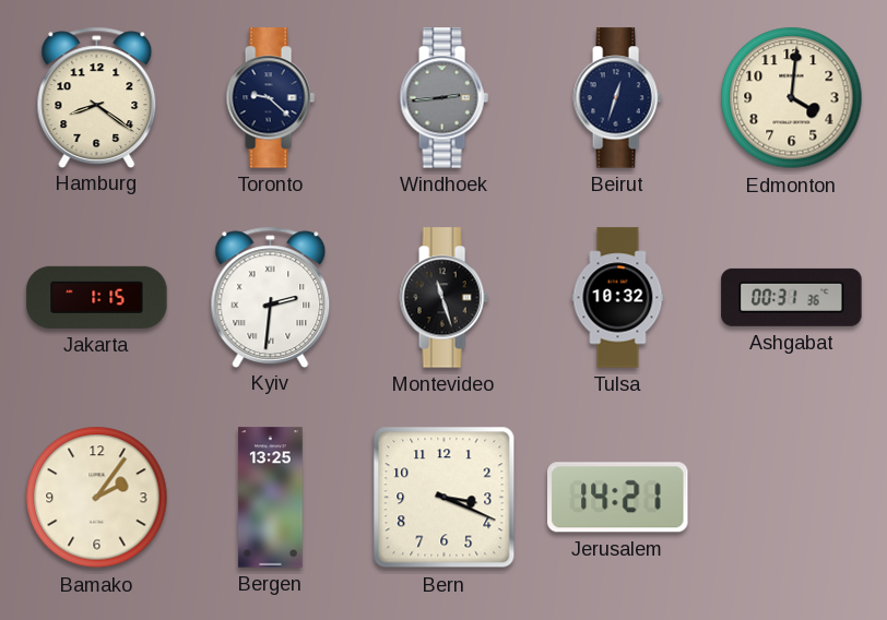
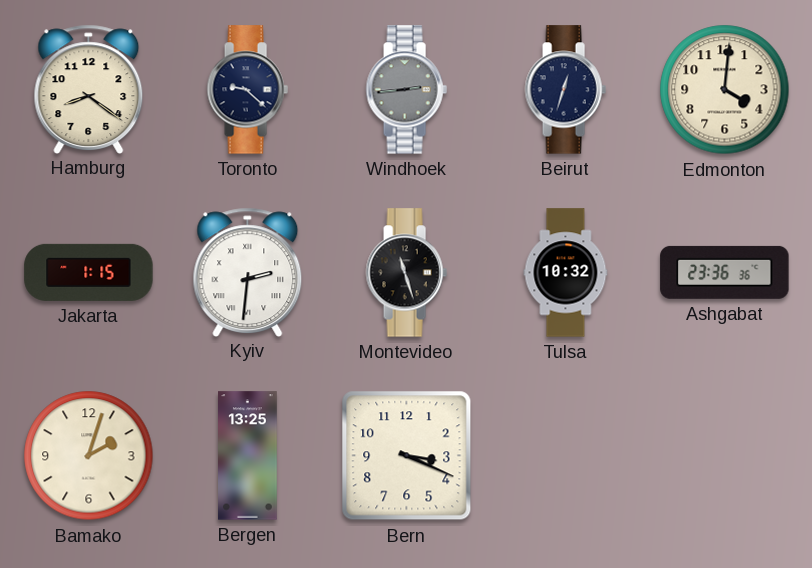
Ashgabat: 00:31 -> 23:36
Bamako: 2:06 -> 2:03
Jerusalem: 14:21 -> none
